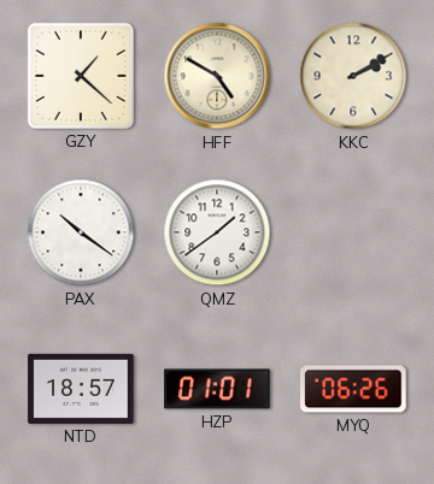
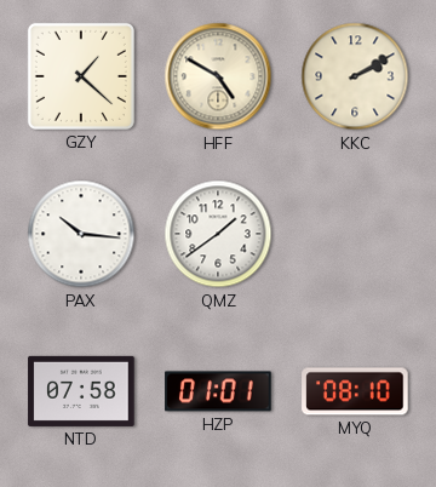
PAX: 10:21 -> 10:16
NTD: 18:57 -> 07:58
MYQ: 06:26 -> 08:10
